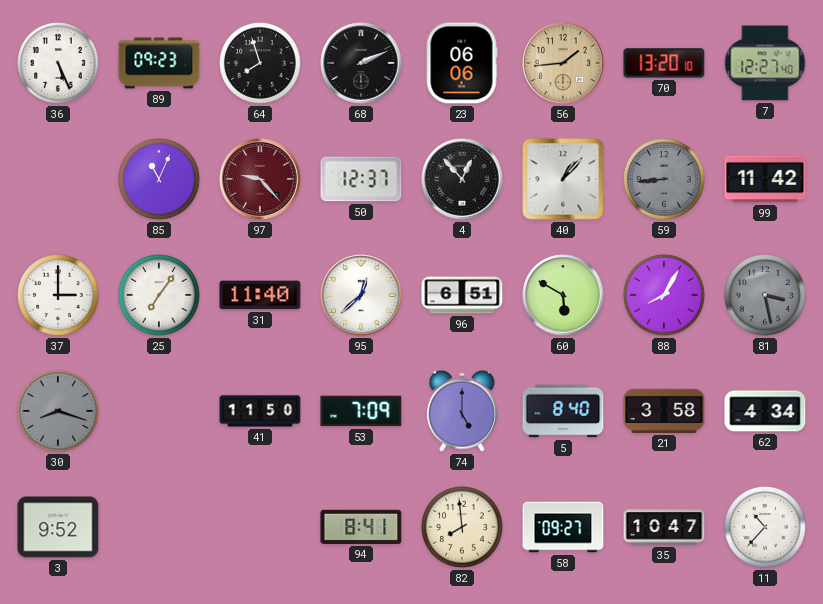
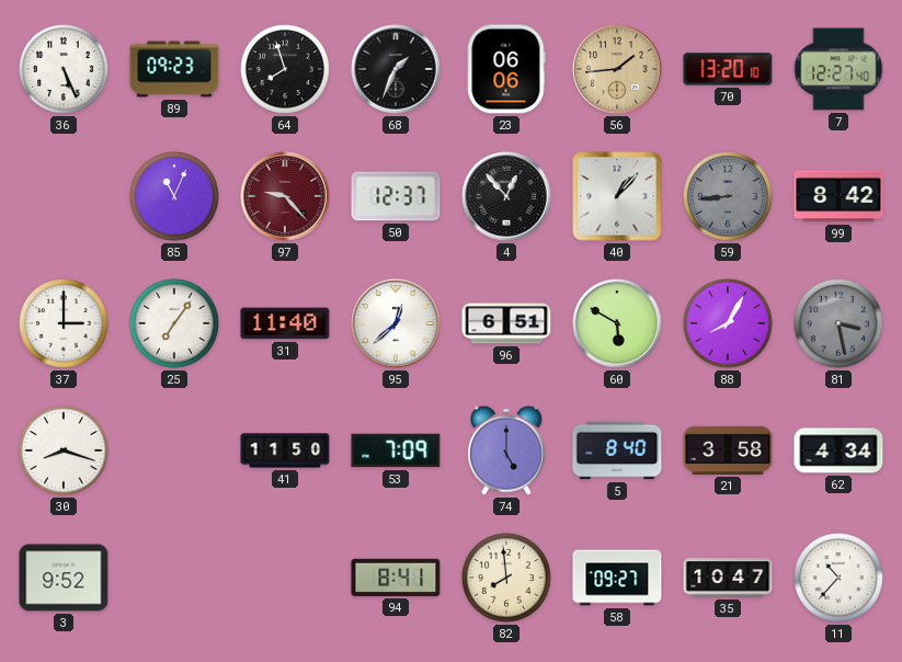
68: 2:11 -> 1:34
99: 11:42 -> 8:42
30 dial: grey -> white
